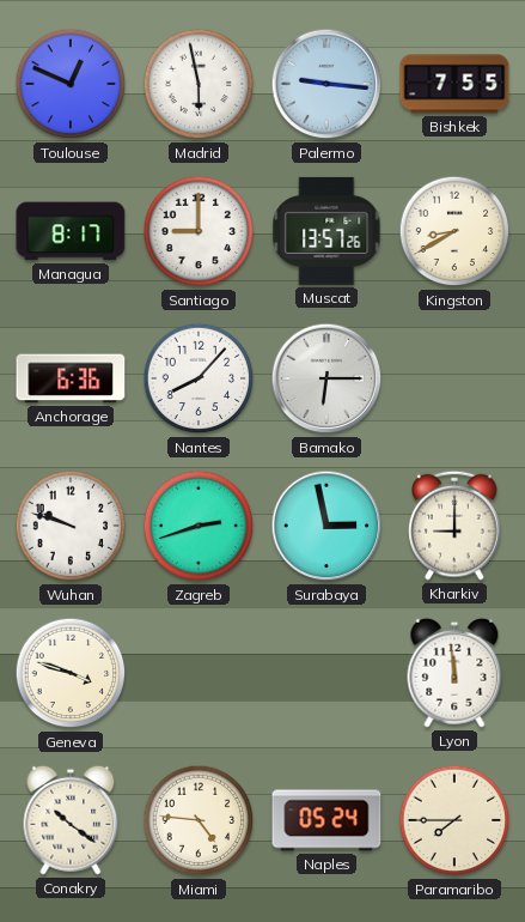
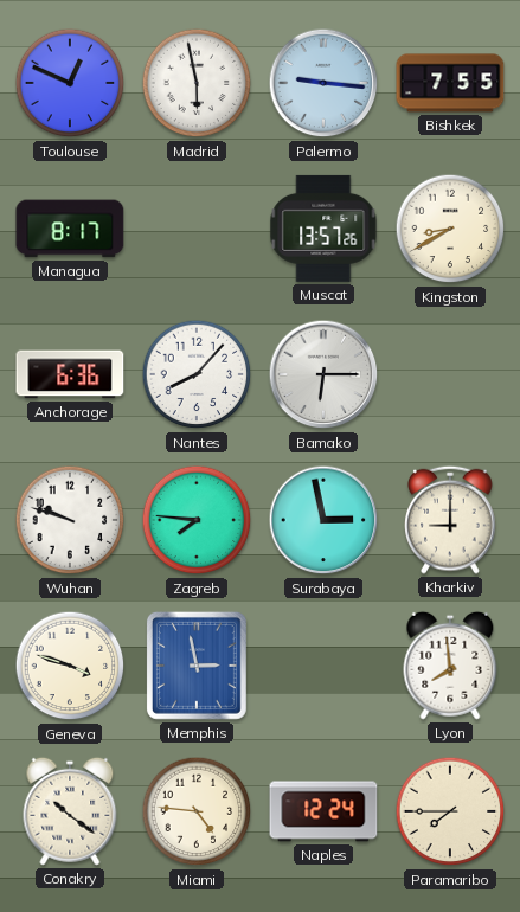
Santiago: 9:00 -> none
Zagreb: 2:42 -> 7:46
Memphis: none -> 2:58
Lyon: 11:59 -> 7:59
Naples: 05:24 -> 12:24
